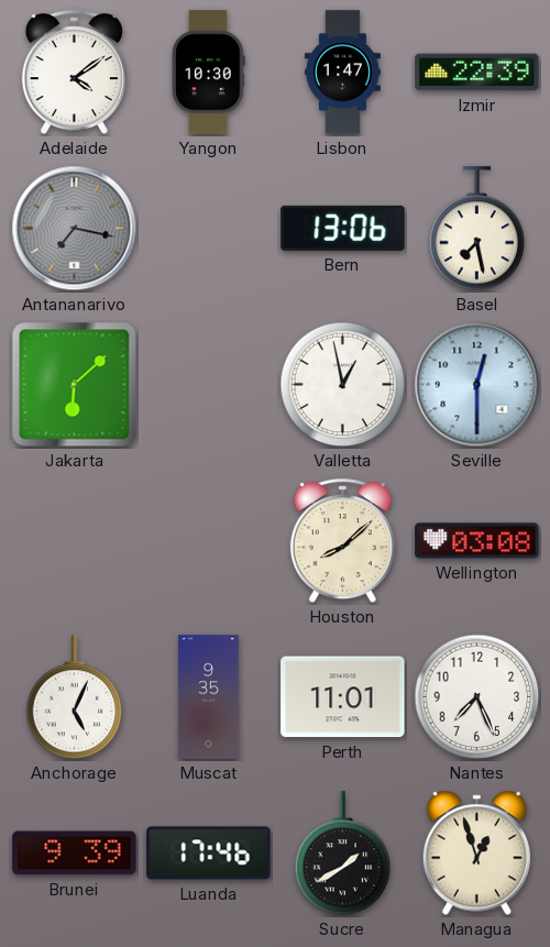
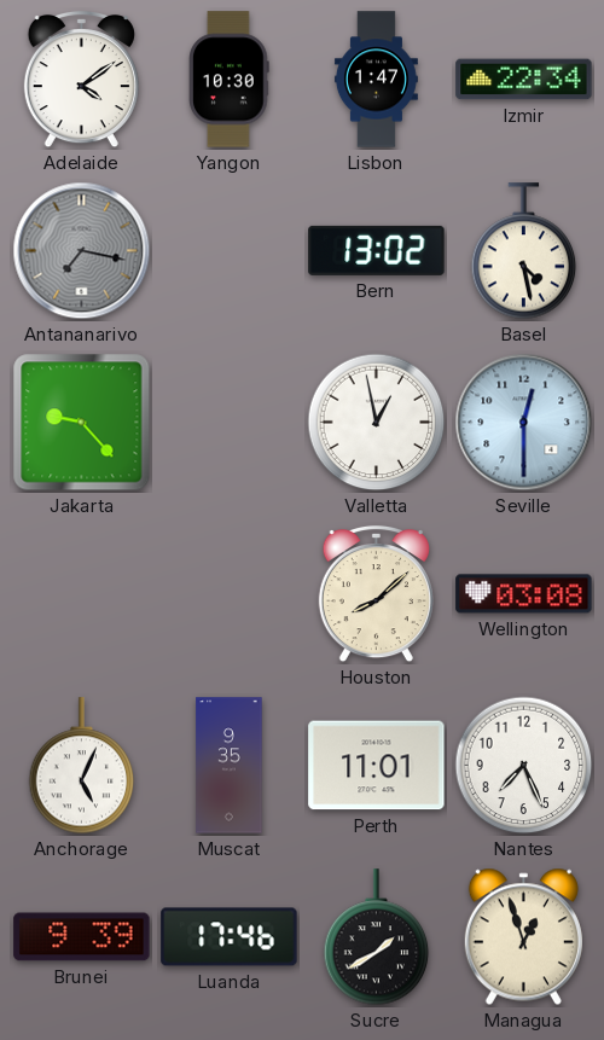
Izmir: 22:39 -> 22:34
Bern: 13:06 -> 13:02
Basel: 7:28 -> 4:28
Jakarta: 6:08 -> 9:23
